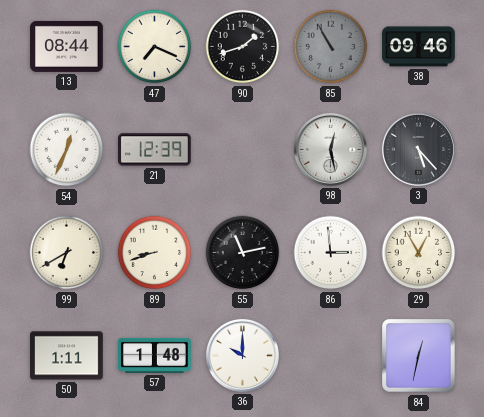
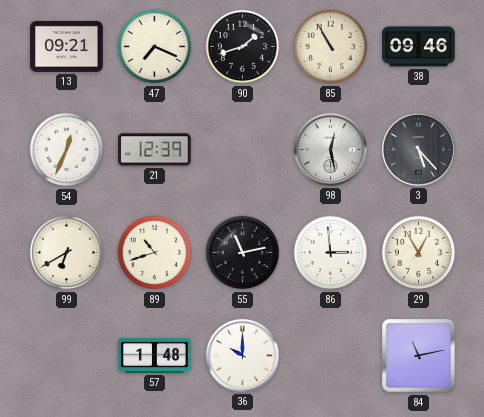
13: 08:44 -> 09:21
85 dial: grey -> cream
89: 8:42 -> 10:42
50: 1:11 -> none
84: 12:32 -> 11:13
